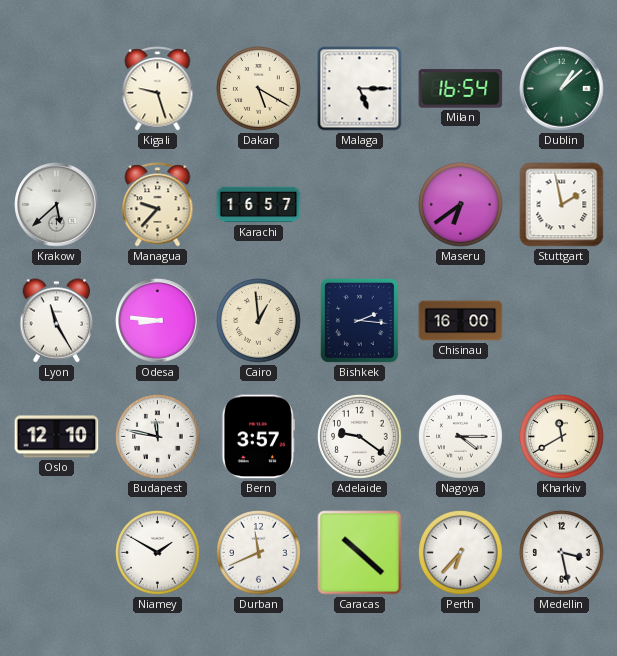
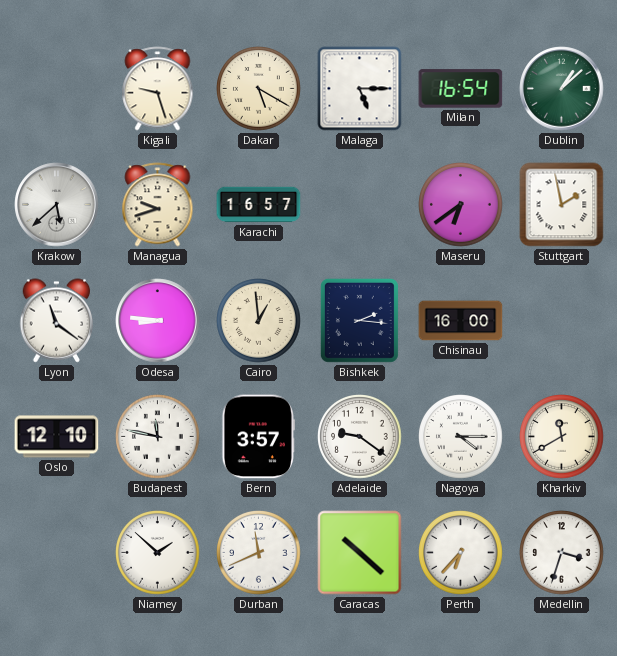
Managua: 9:37 -> 9:42
Lyon: 11:25 -> 11:21
Niamey: 1:50 -> 1:52
Medellin: 3:28 -> 3:33
